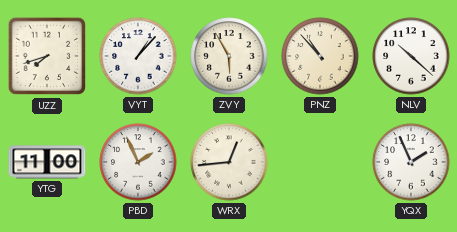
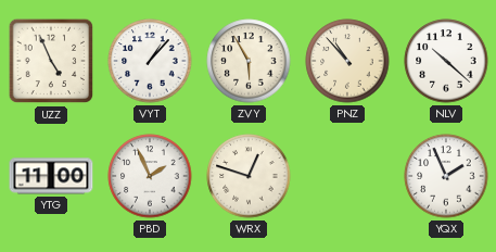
UZZ: 7:42 -> 4:56
WRX: 12:44 -> 12:48
